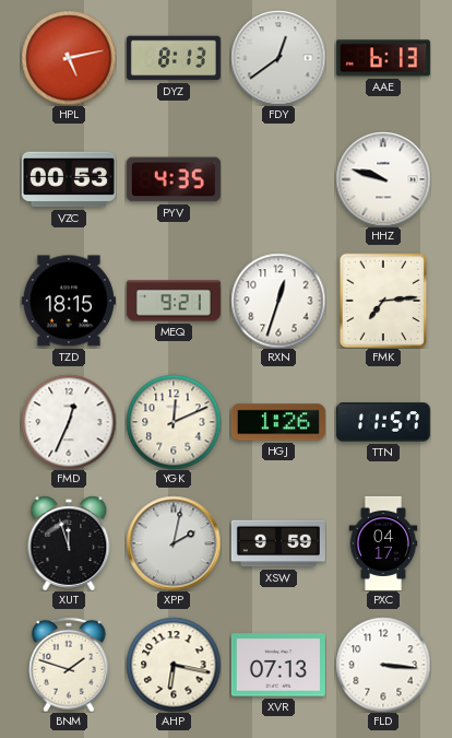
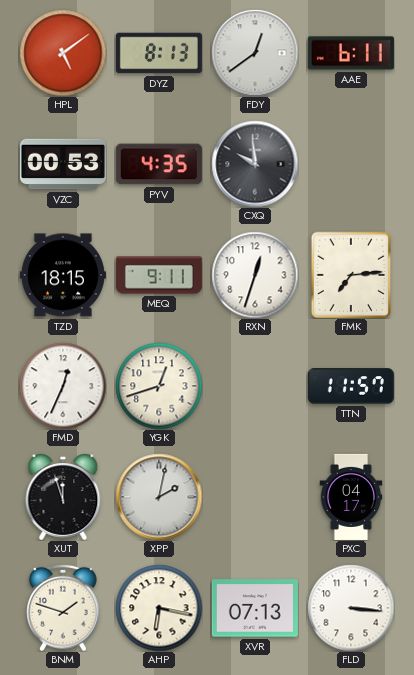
HPL: 5:13 -> 5:09
AAE: 6:13 -> 6:11
CXQ: none -> 9:59
HHZ: 9:48 -> none
MEQ: 9:21 -> 9:11
YGK: 12:11 -> 12:42
HGJ: 1:26 -> none
XSW: 9:59 -> none
